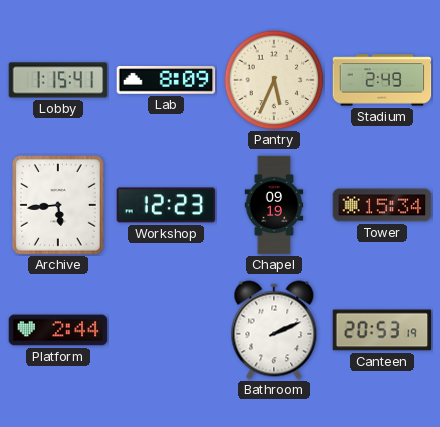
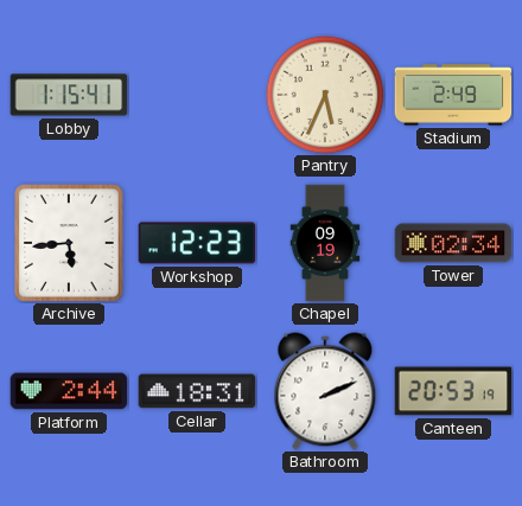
Lab: 8:09 -> none
Tower: 15:34 -> 02:34
Cellar: none -> 18:31
